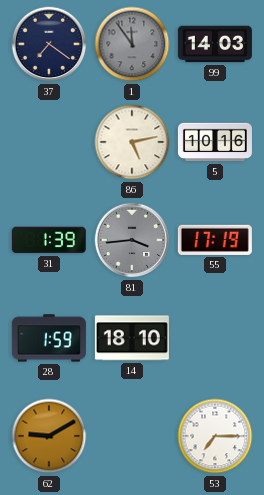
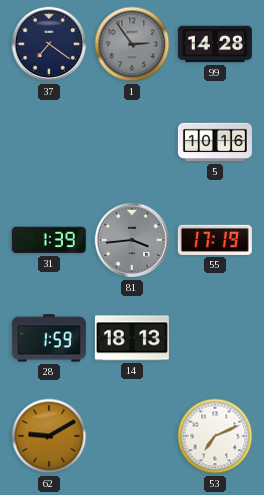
1: 11:54 -> 2:54
99: 14:03 -> 14:28
86: 5:13 -> none
14: 18:10 -> 18:13
53: 7:15 -> 7:11
